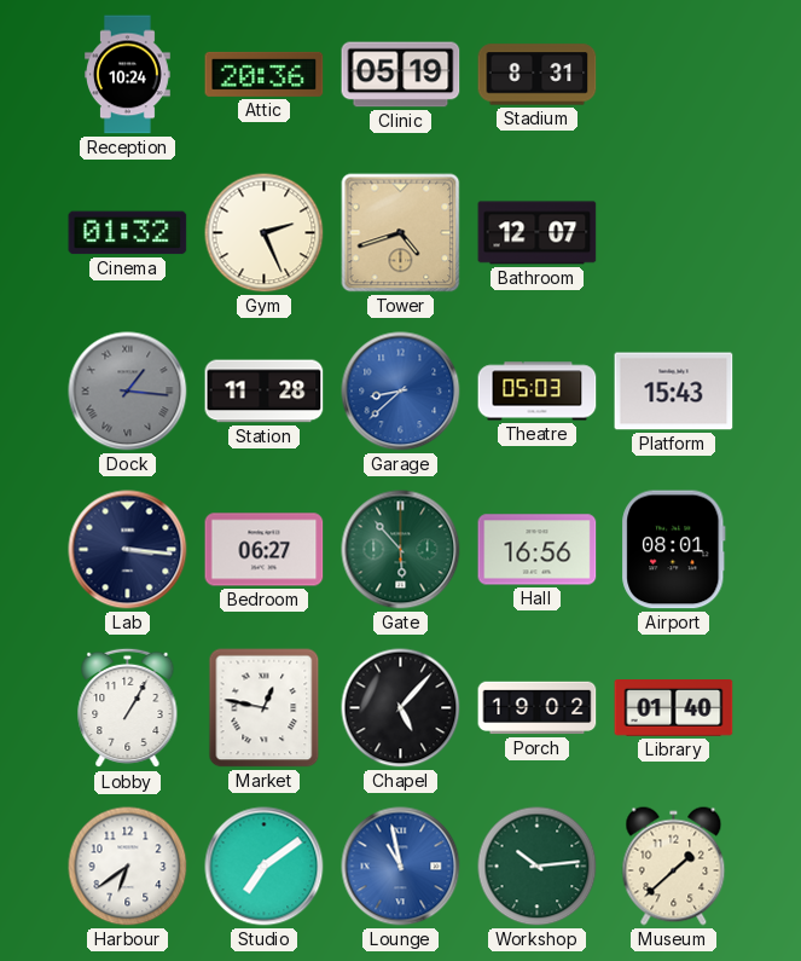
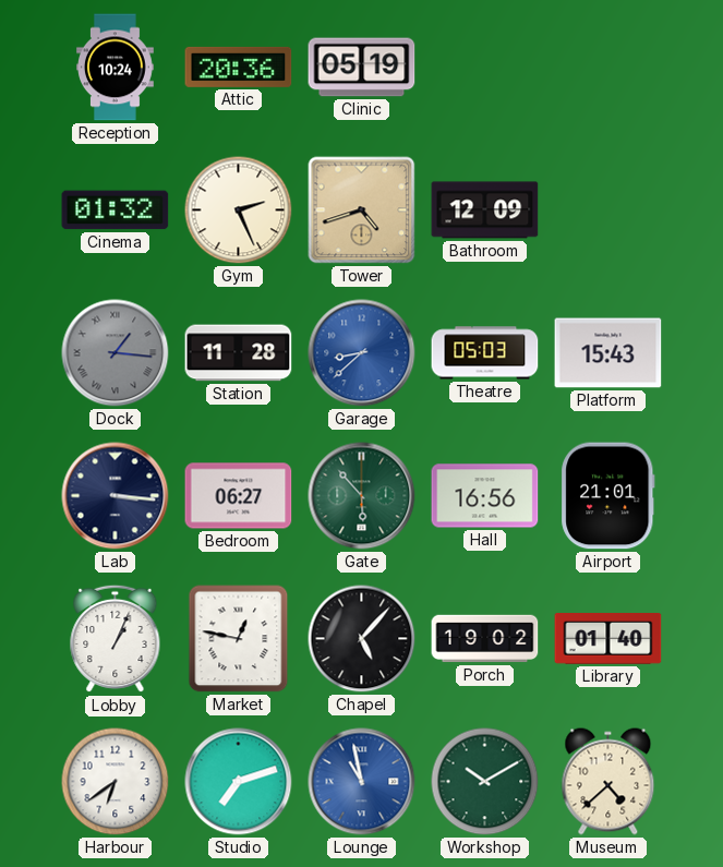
Stadium: 8:31 -> none
Bathroom: 12:07 -> 12:09
Airport: 08:01 -> 21:01
Lobby: 1:05 -> 1:04
Studio: 7:09 -> 7:12
Workshop: 10:14 -> 10:10
Museum: 1:38 -> 4:38
